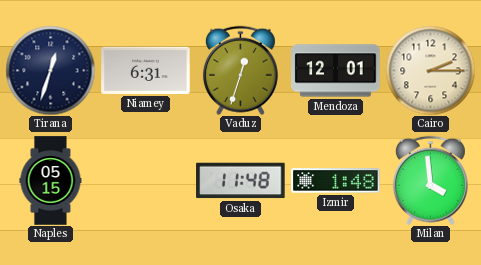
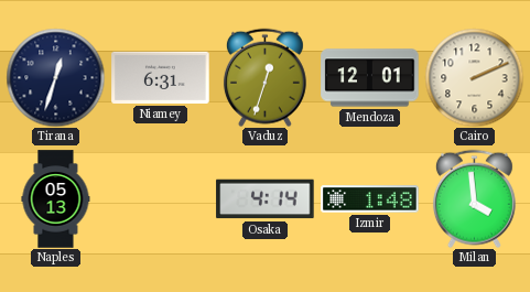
Cairo: 2:15 -> 2:11
Naples: 05:15 -> 05:13
Osaka: 11:48 -> 4:14
